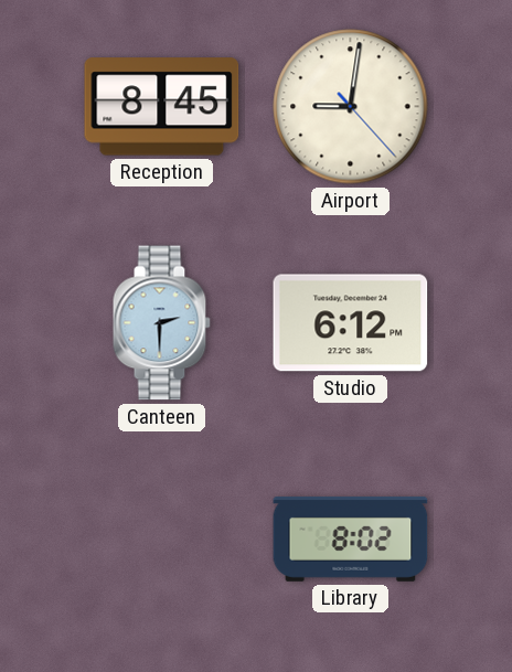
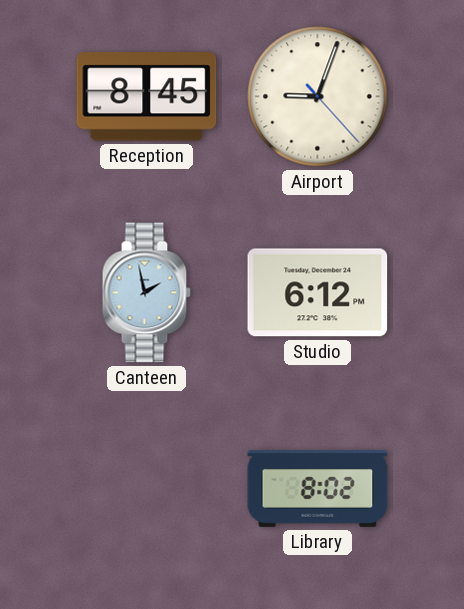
Airport: 9:01 -> 9:03
Canteen: 2:30 -> 1:58
